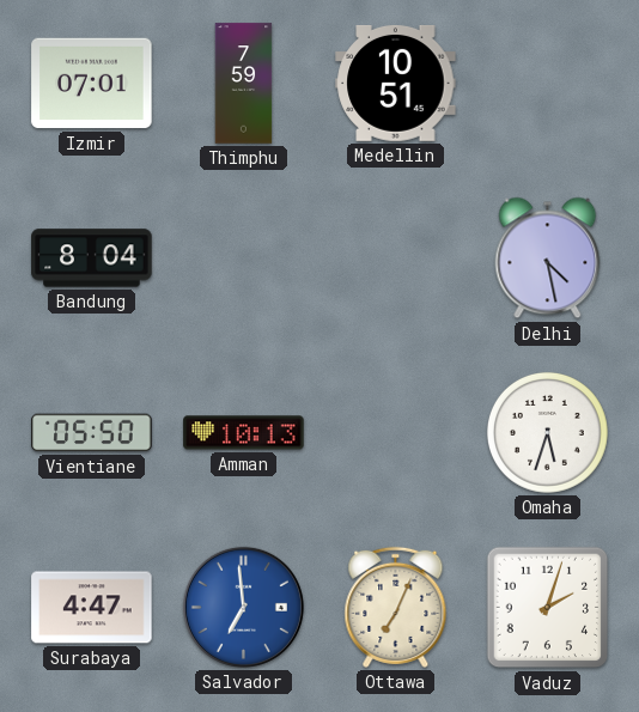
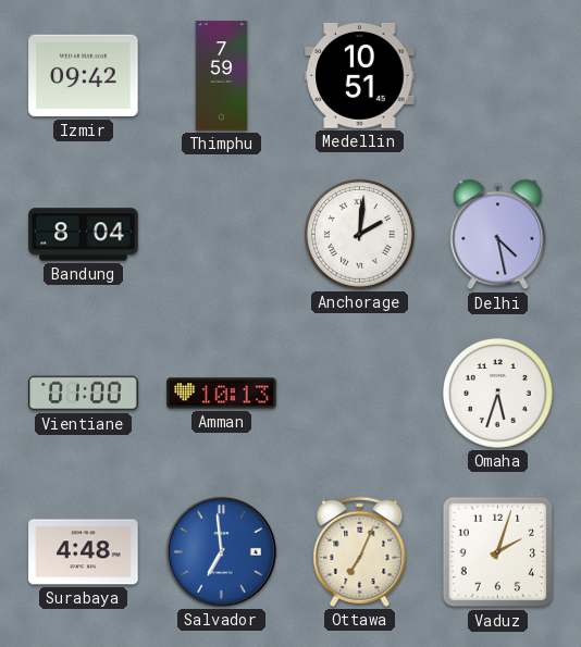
Izmir: 07:01 -> 09:42
Anchorage: none -> 2:01
Vientiane: 05:50 -> 01:00
Surabaya: 4:47 -> 4:48
